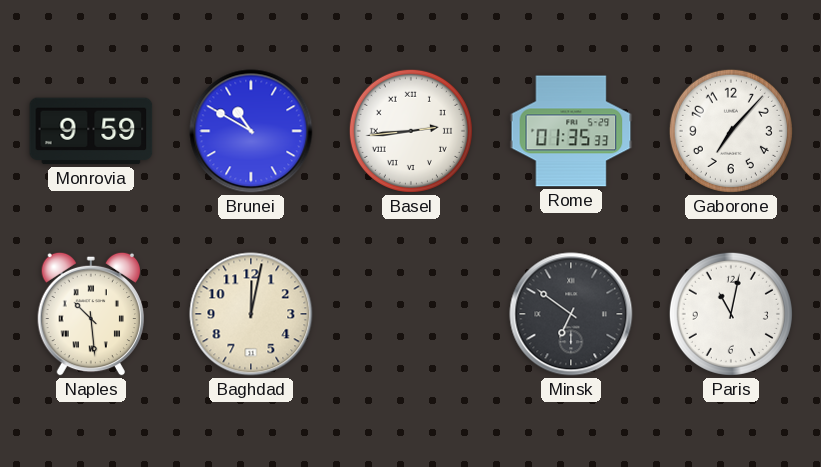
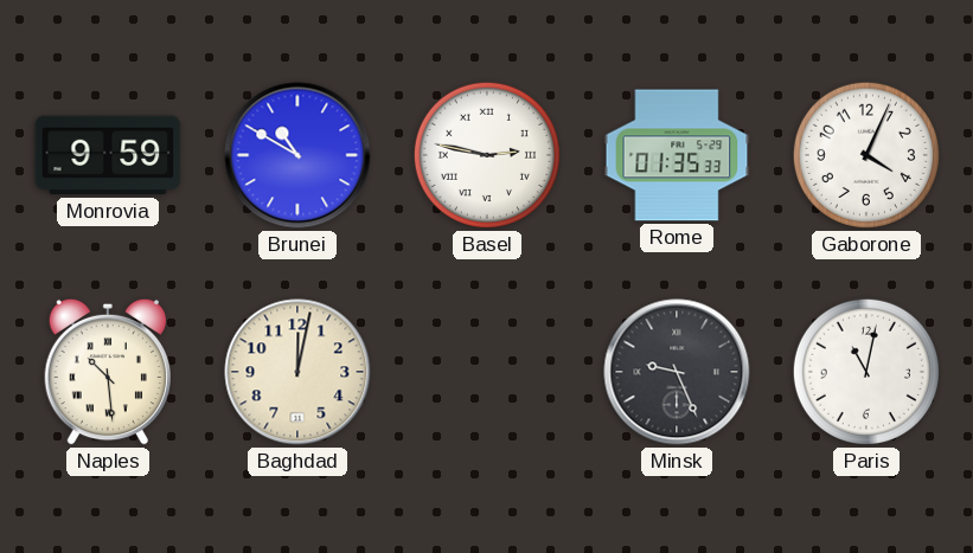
Basel: 2:44 -> 2:47
Gaborone: 7:07 -> 4:04
Minsk: 6:51 -> 9:26
